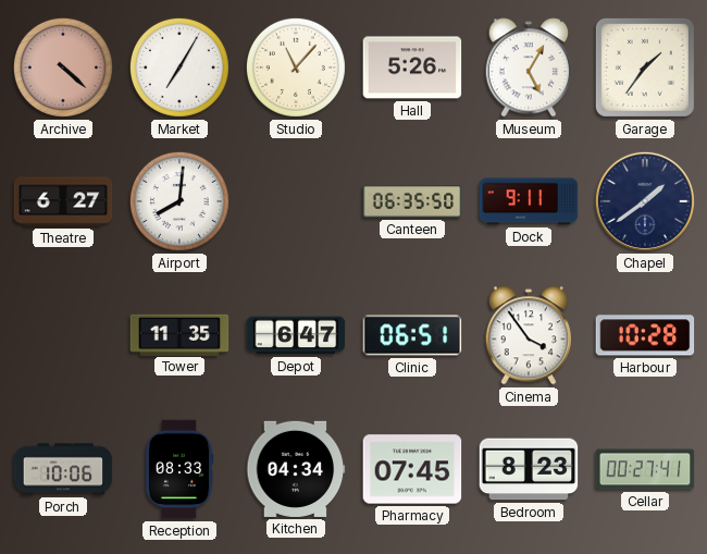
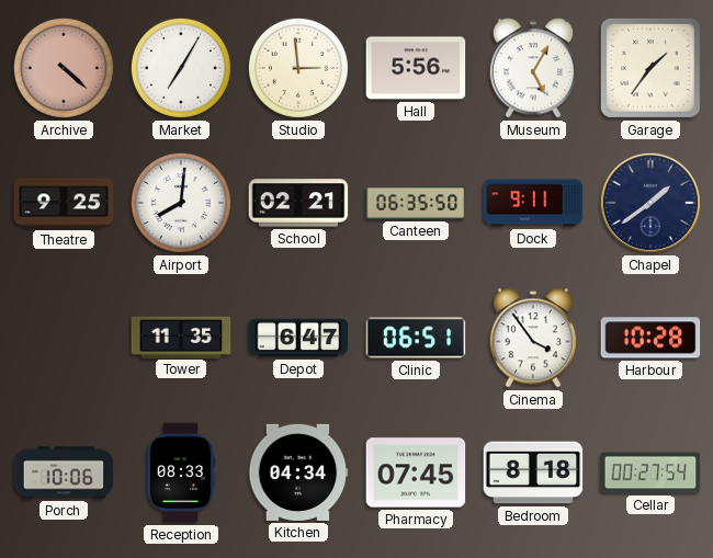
Studio: 11:07 -> 2:59
Hall: 5:26 -> 5:56
Theatre: 6:27 -> 9:25
School: none -> 02:21
Bedroom: 8:23 -> 8:18
Cellar: 00:27:41 -> 00:27:54
